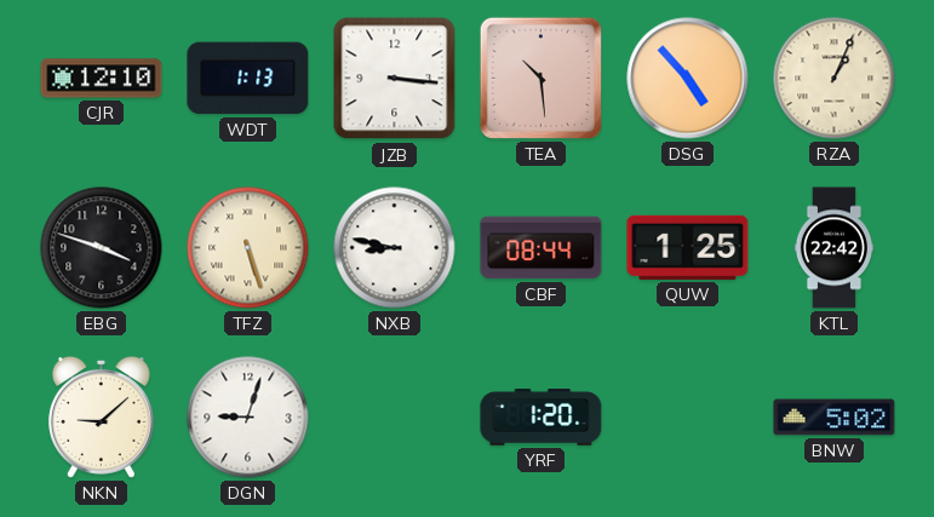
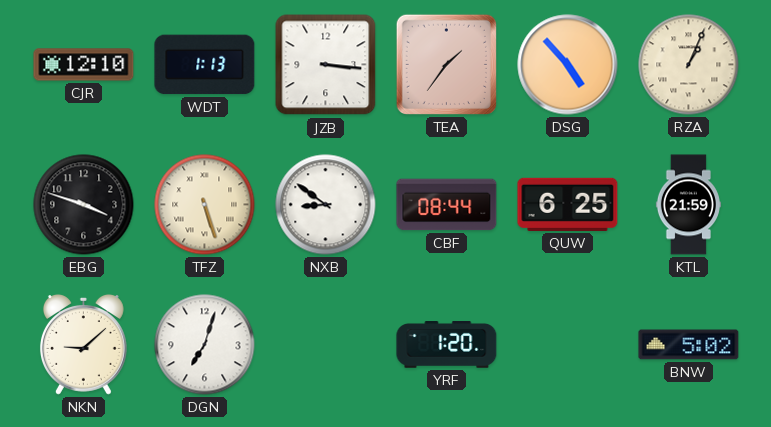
TEA: 10:29 -> 1:36
NXB: 8:47 -> 8:51
QUW: 1:25 -> 6:25
KTL: 22:42 -> 21:59
DGN: 9:03 -> 7:03
